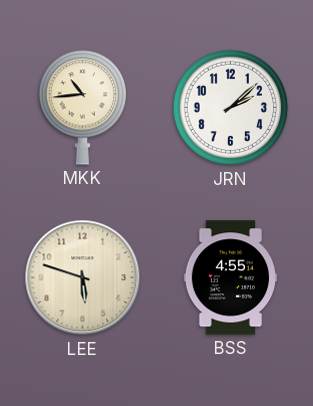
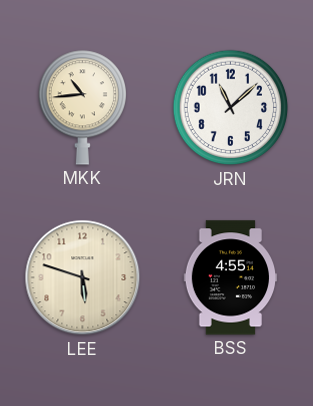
JRN: 2:08 -> 11:08
